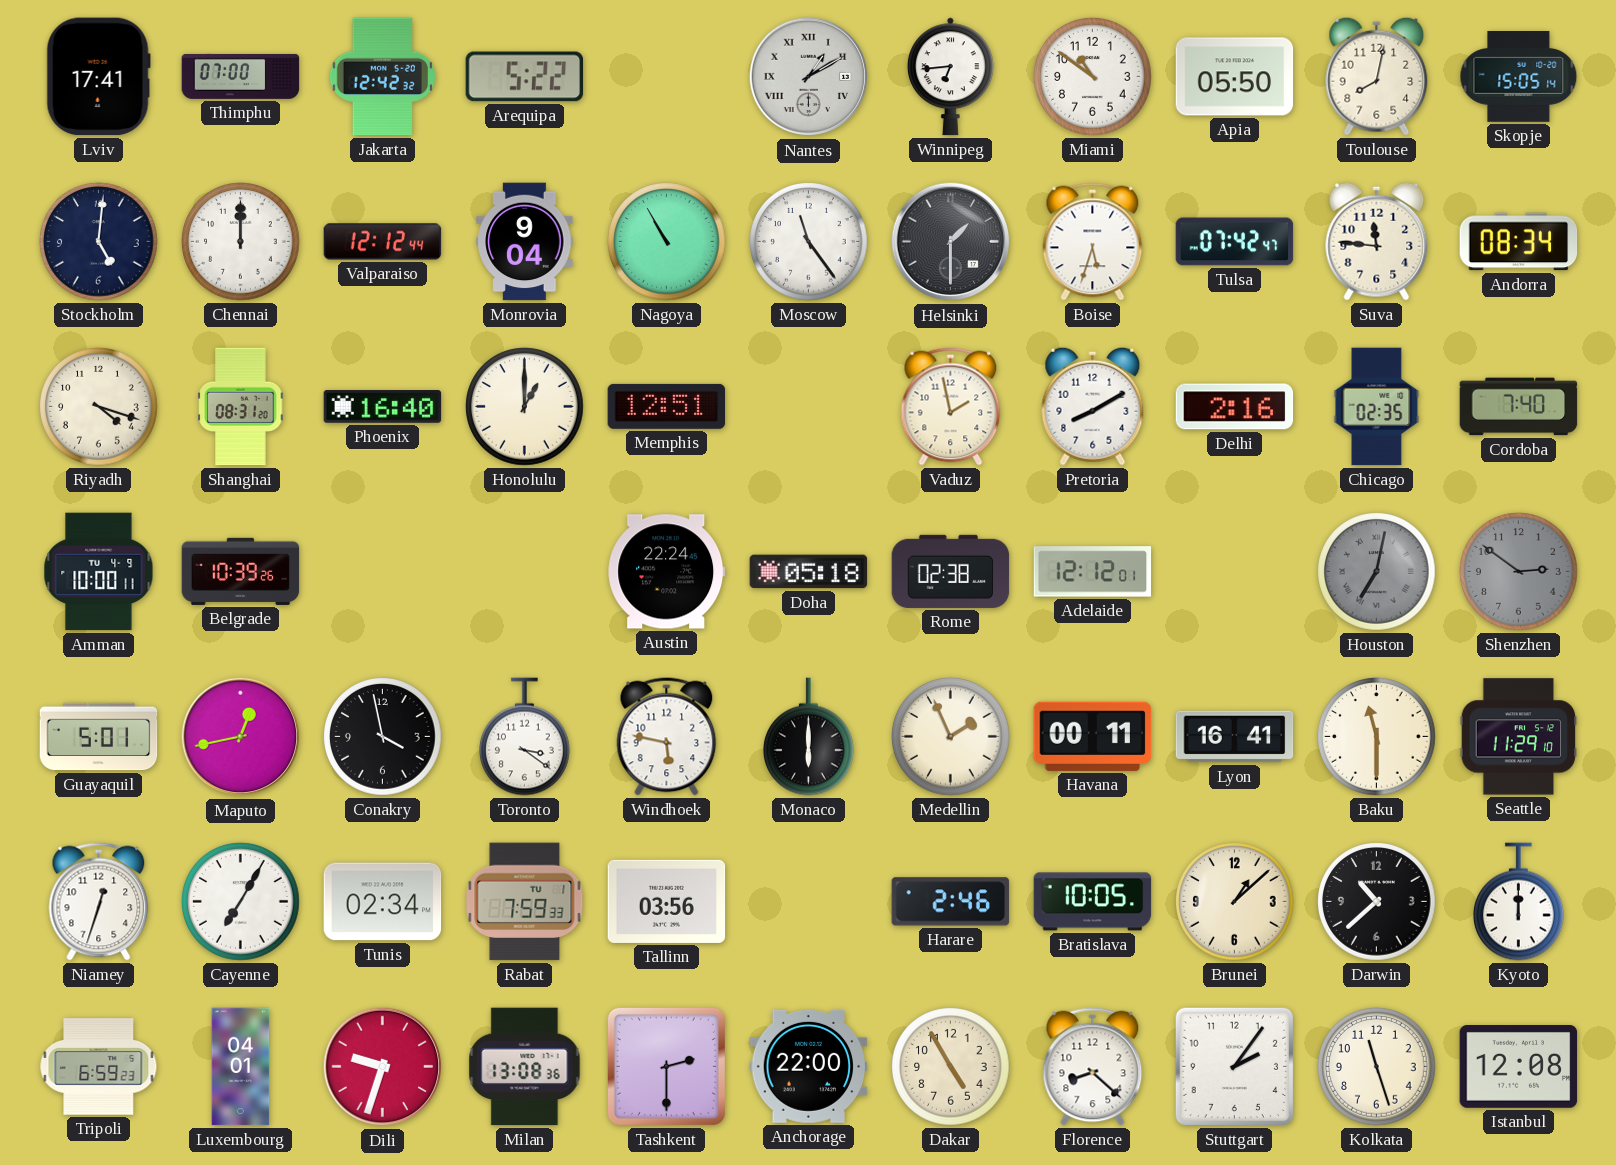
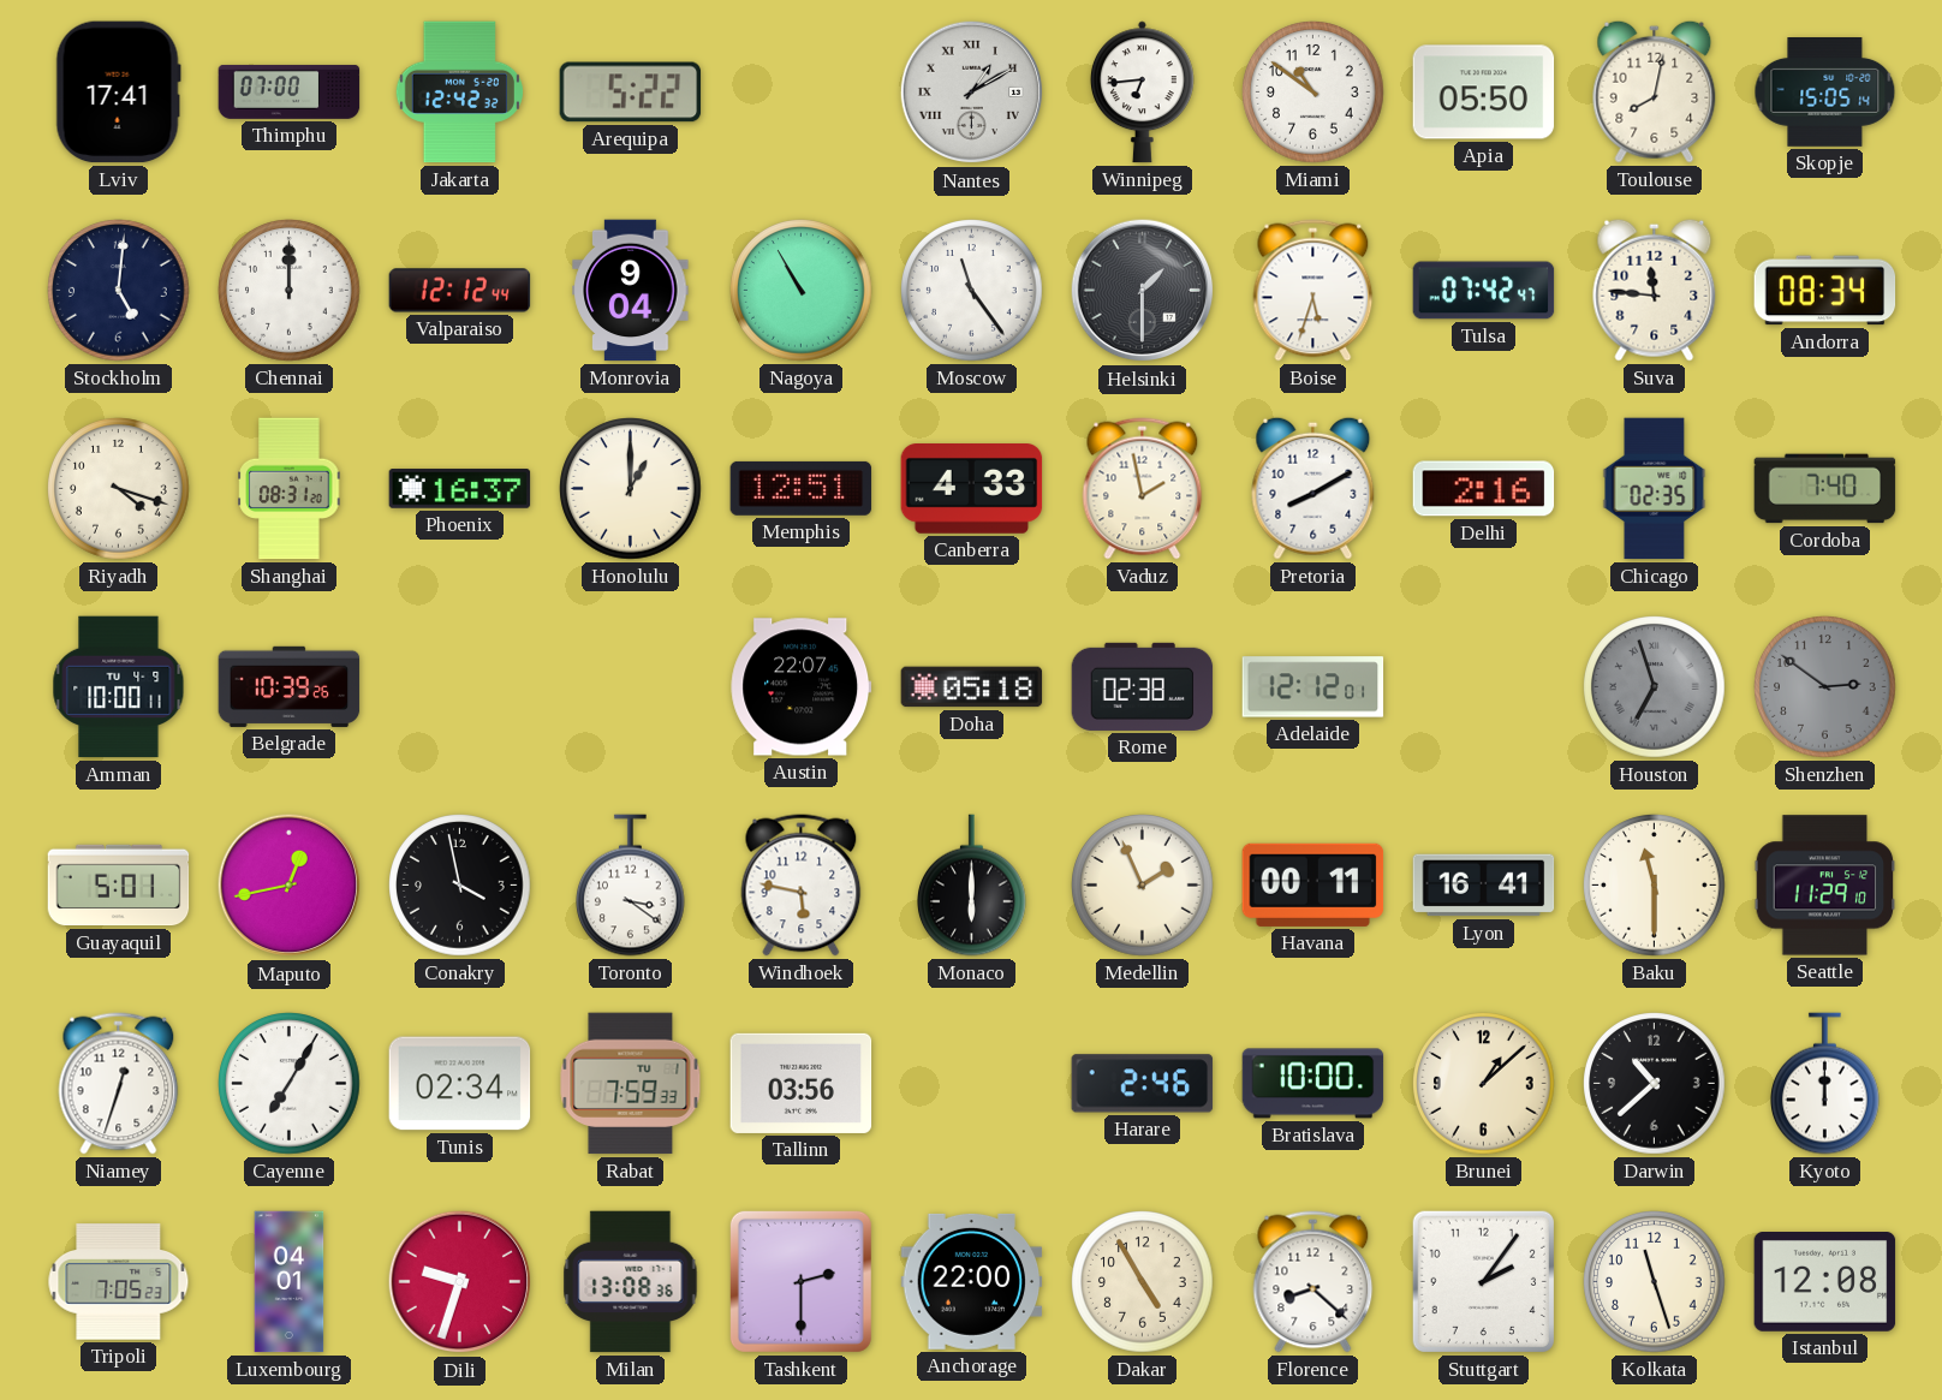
Phoenix: 16:40 -> 16:37
Canberra: none -> 4:33
Austin: 22:24 -> 22:07
Houston: 7:02 -> 6:57
Bratislava: 10:05 -> 10:00
Tripoli: 6:59 -> 7:05
